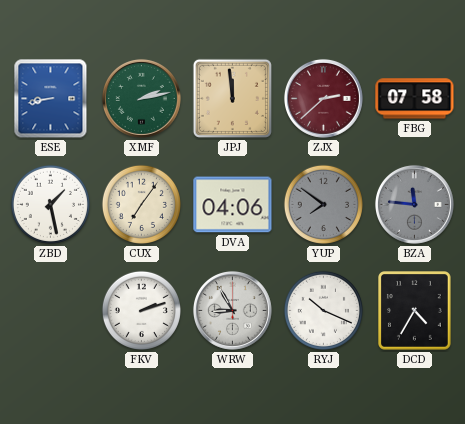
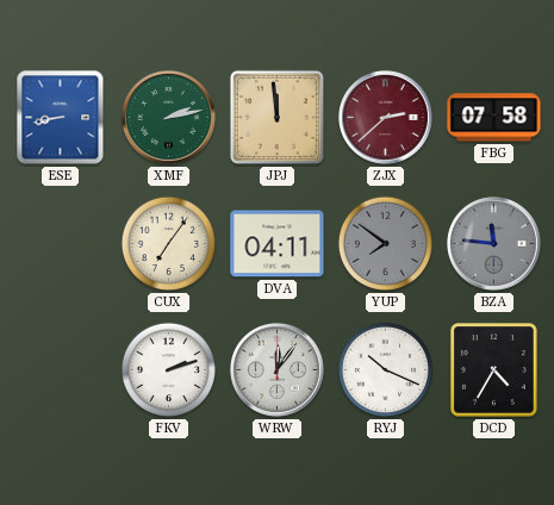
ZBD: 1:28 -> none
DVA: 04:06 -> 04:11
WRW: 8:55 -> 12:06
